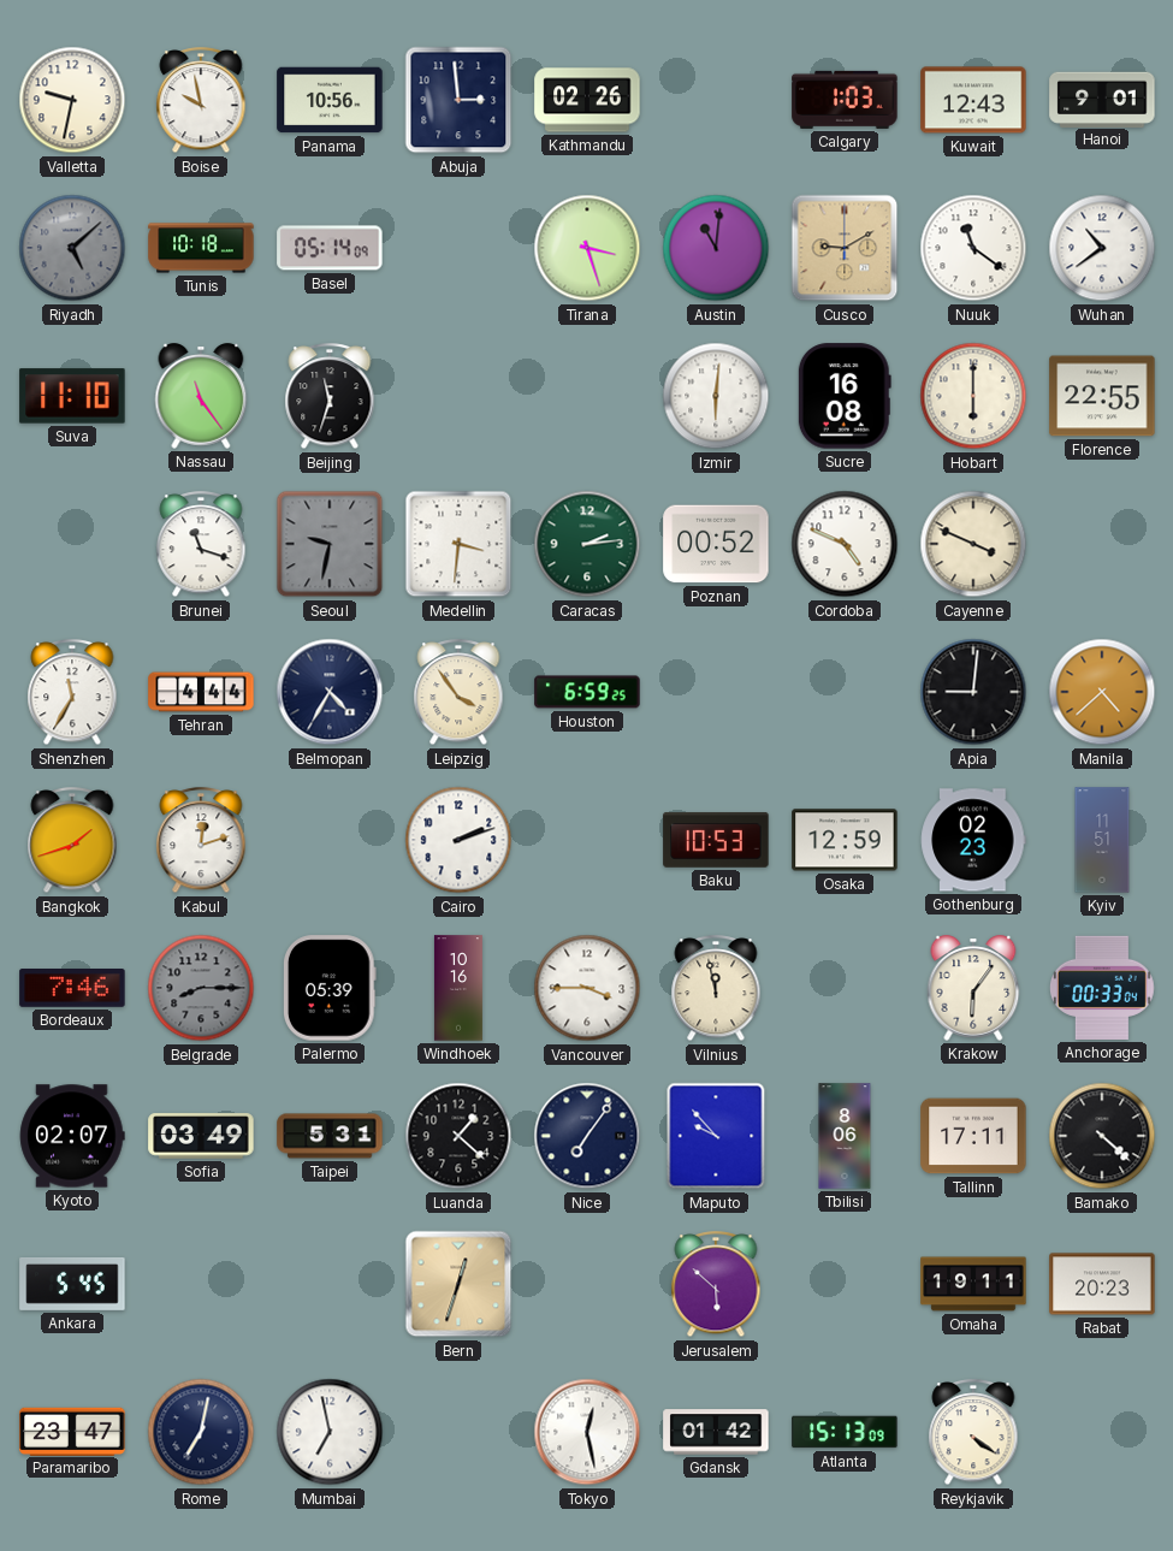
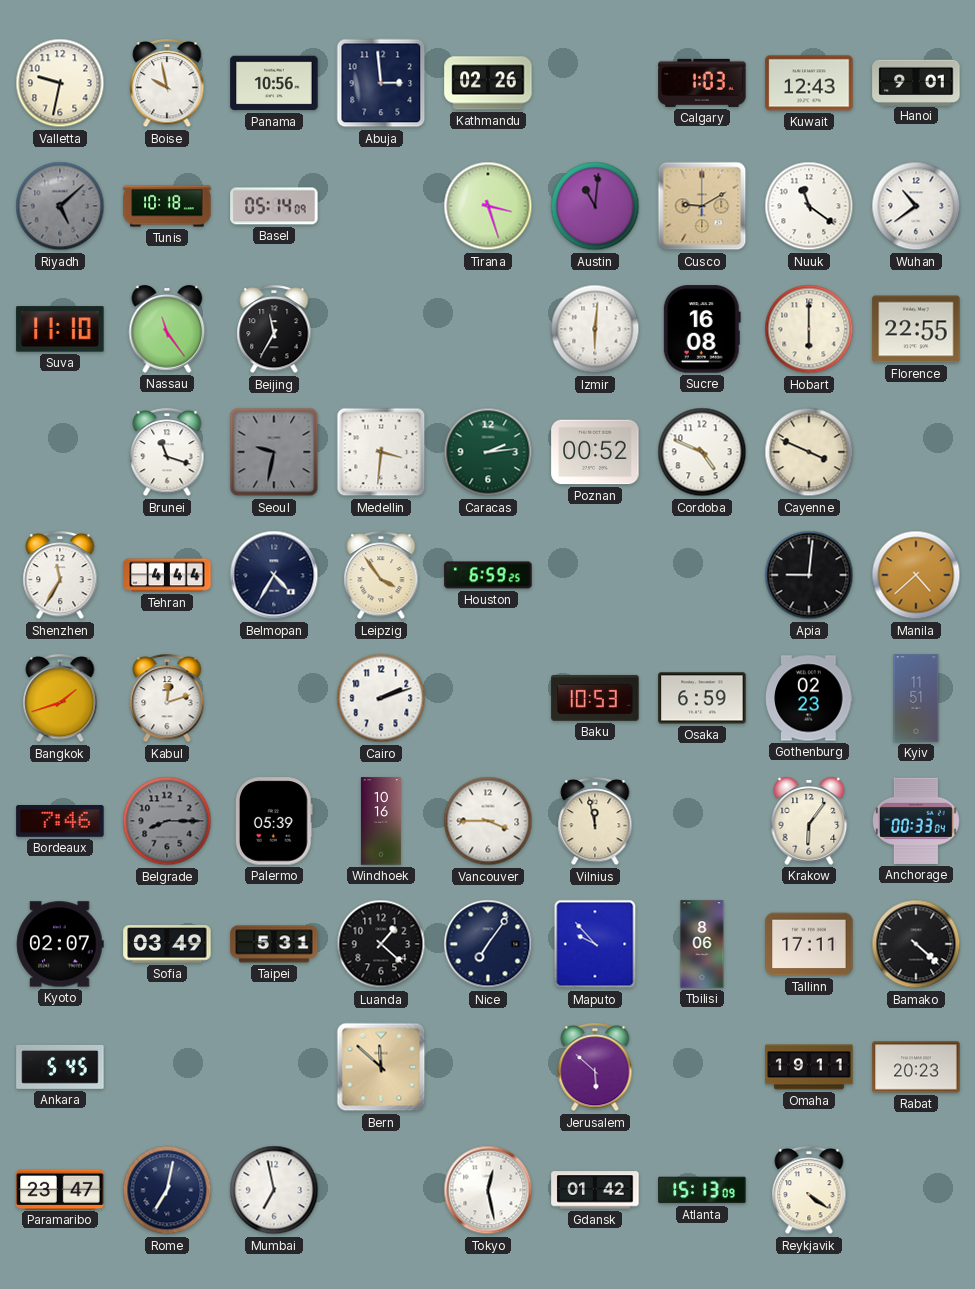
Beijing: 11:33 -> 11:35
Osaka: 12:59 -> 6:59
Bern: 12:33 -> 11:52
